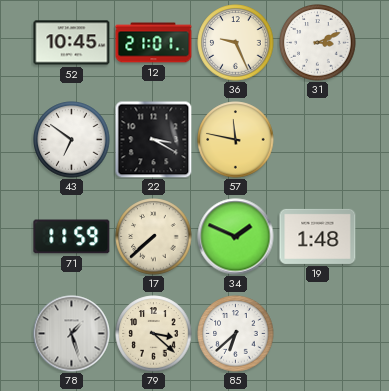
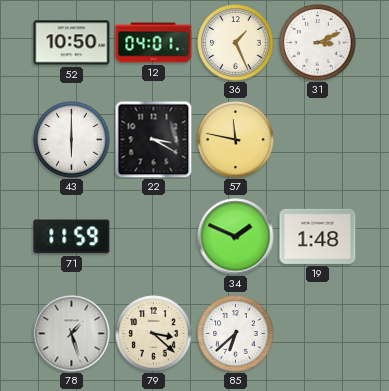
52: 10:45 -> 10:50
12: 21:01 -> 04:01
36: 9:26 -> 1:26
43: 6:51 -> 6:00
17: 7:38 -> none
